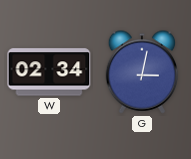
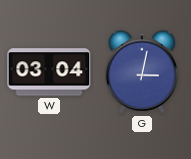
W: 02:34 -> 03:04
